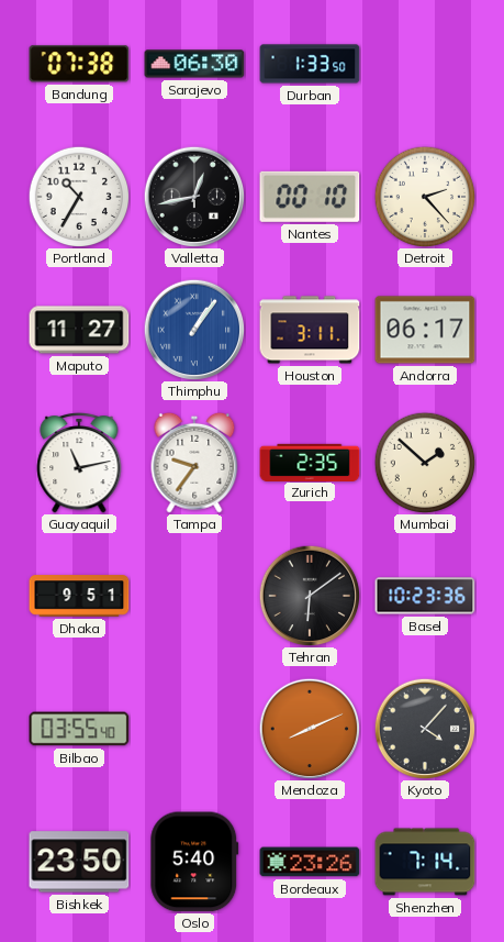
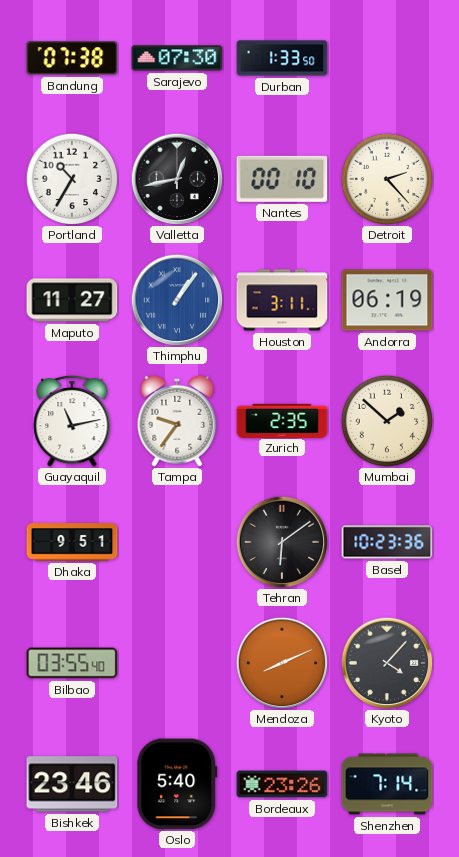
Sarajevo: 06:30 -> 07:30
Andorra: 06:17 -> 06:19
Bishkek: 23:50 -> 23:46
